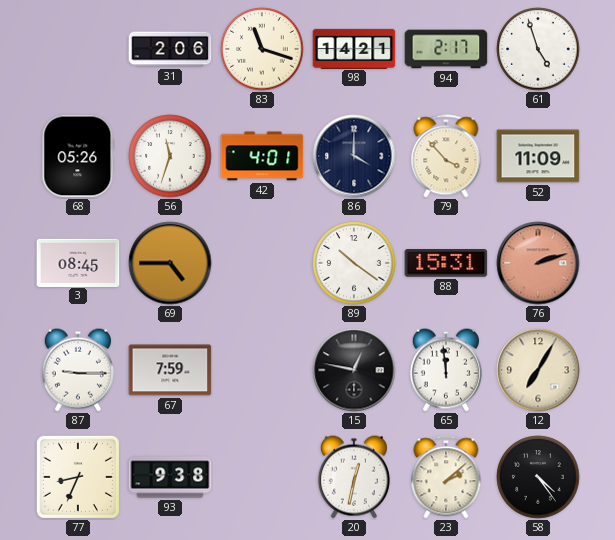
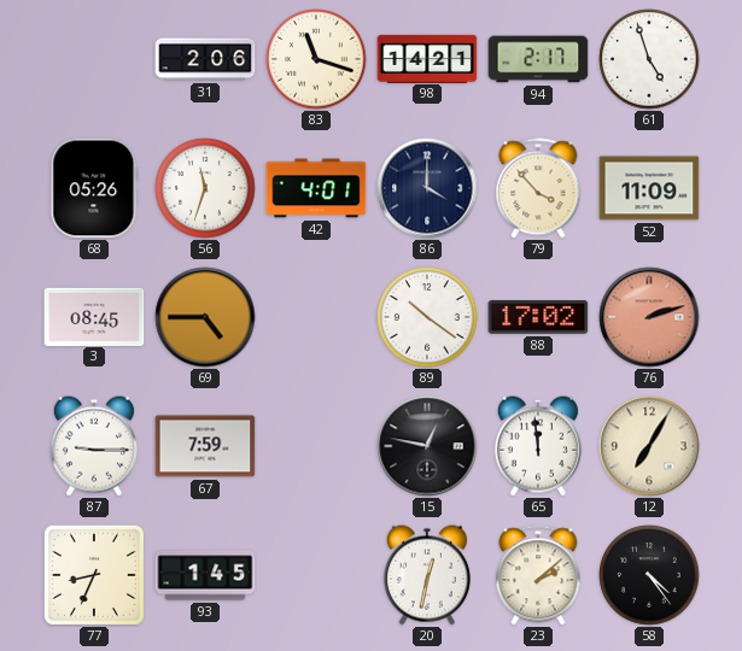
88: 15:31 -> 17:02
93: 9:38 -> 1:45
